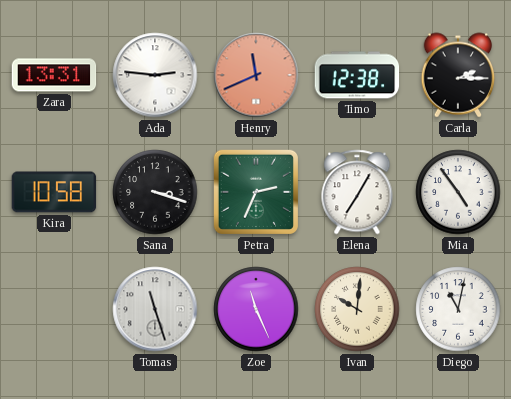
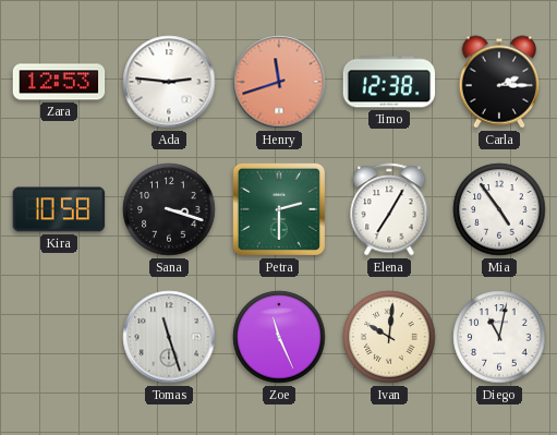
Zara: 13:31 -> 12:53
Henry: 11:41 -> 11:42
Petra: 2:34 -> 2:30
